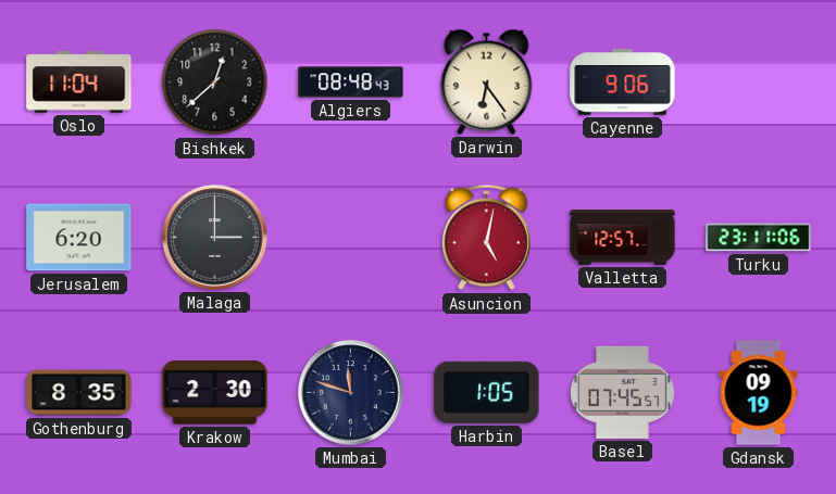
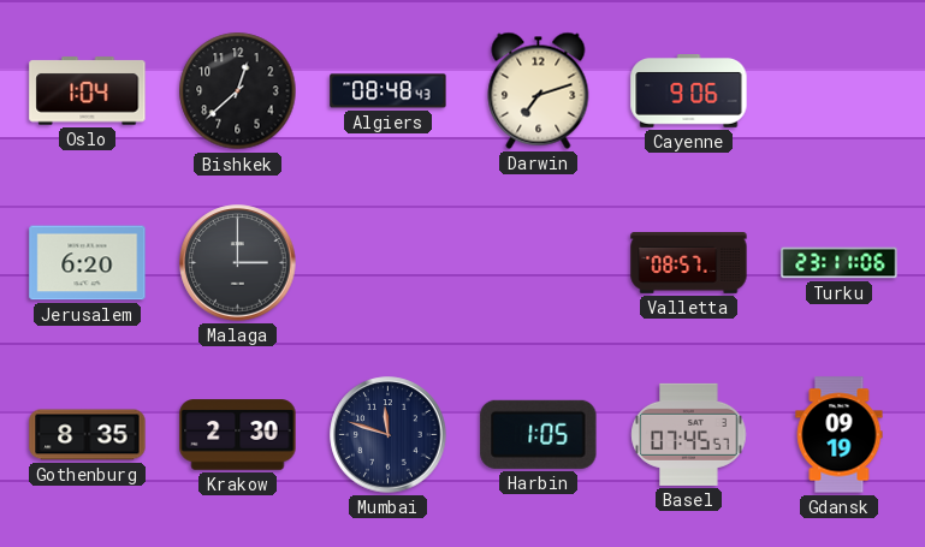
Oslo: 11:04 -> 1:04
Darwin: 6:24 -> 7:12
Asuncion: 5:02 -> none
Valletta: 12:57 -> 08:57
